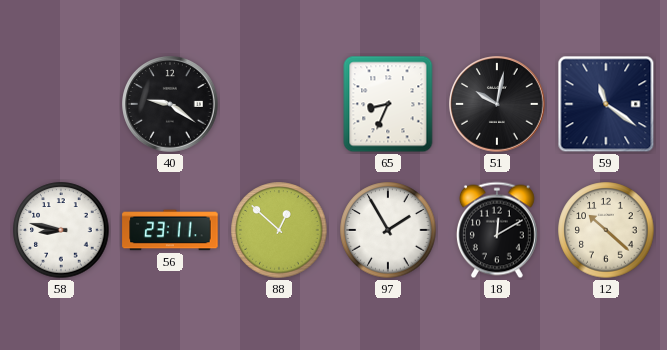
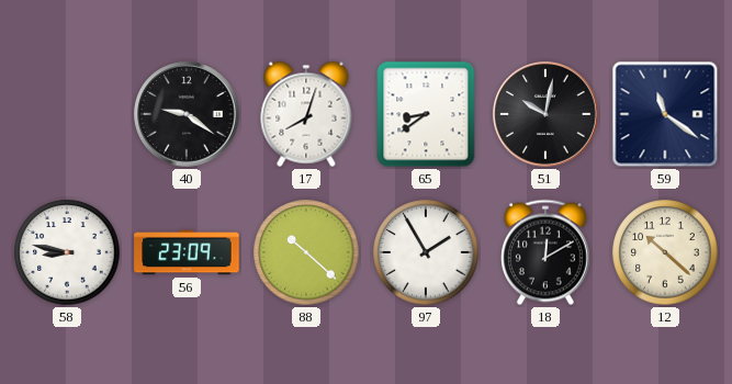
17: none -> 8:03
65: 8:34 -> 8:39
56: 23:11 -> 23:09
88: 12:52 -> 10:22
